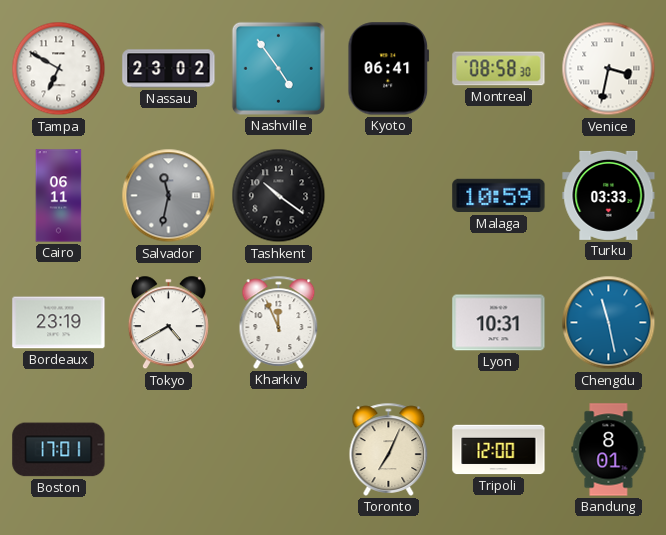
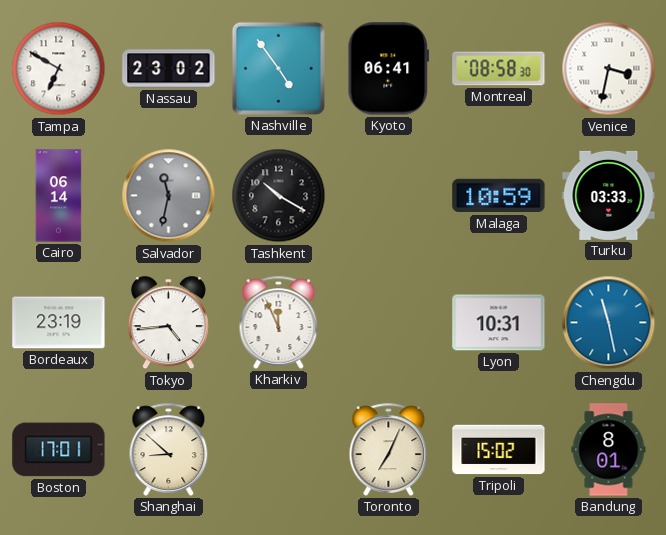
Cairo: 06:11 -> 06:14
Tashkent: 10:21 -> 10:20
Tokyo: 4:40 -> 4:44
Shanghai: none -> 8:52
Tripoli: 12:00 -> 15:02
